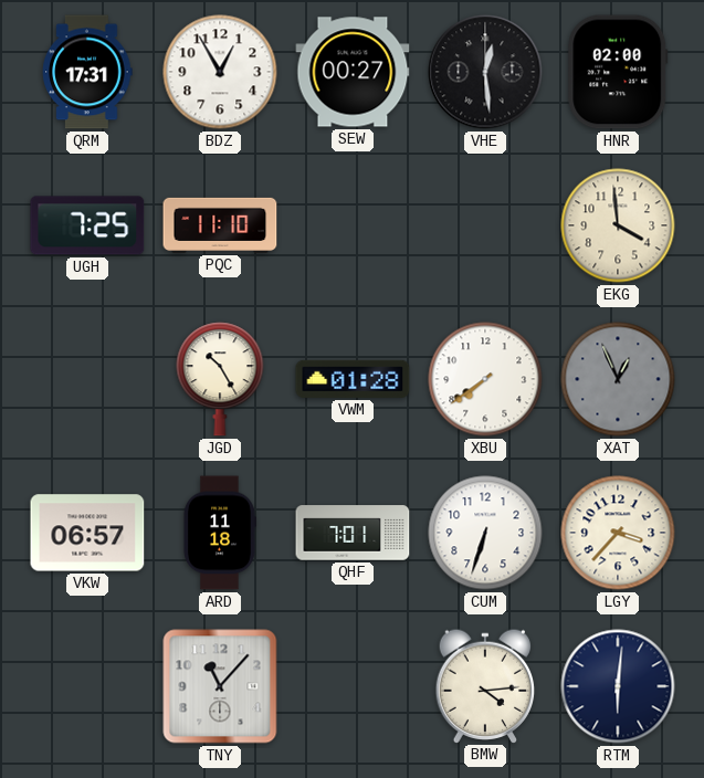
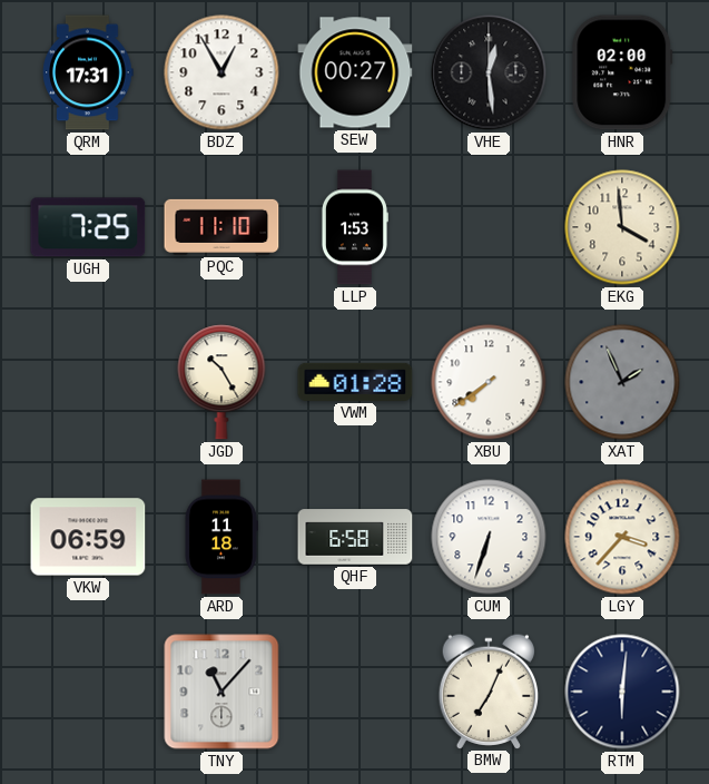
LLP: none -> 1:53
XAT: 12:56 -> 1:56
VKW: 06:57 -> 06:59
QHF: 7:01 -> 6:58
BMW: 4:14 -> 7:04
